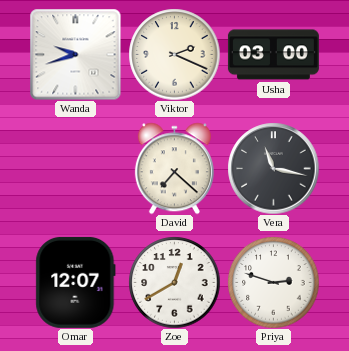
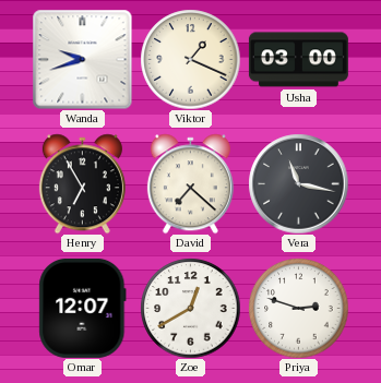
Viktor: 2:19 -> 1:19
Henry: none -> 6:55
